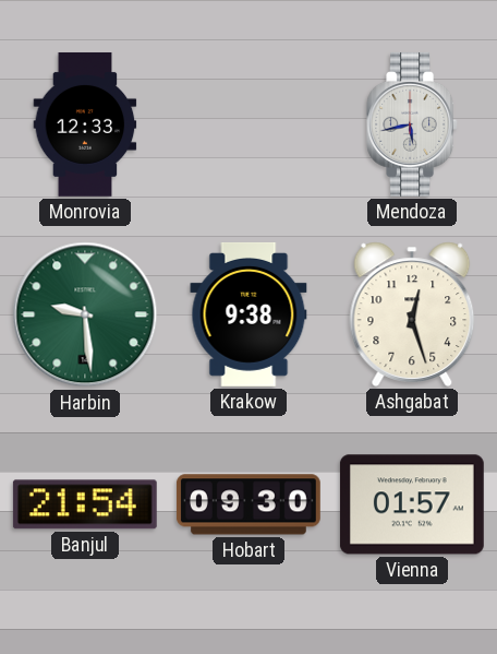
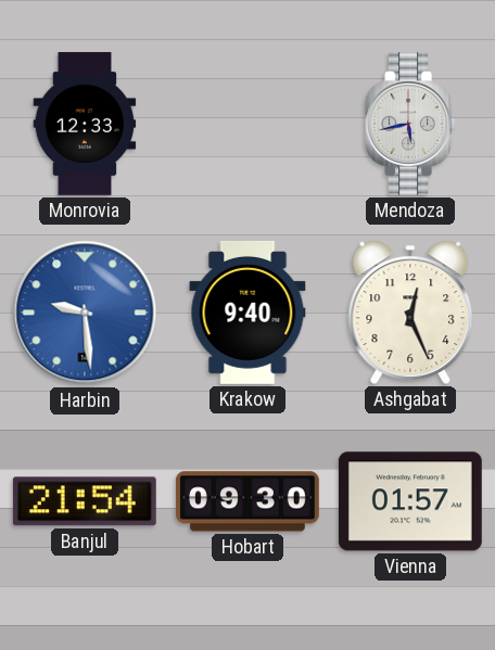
Harbin dial: green -> blue
Krakow: 9:38 -> 9:40
Ashgabat: 12:27 -> 12:26
